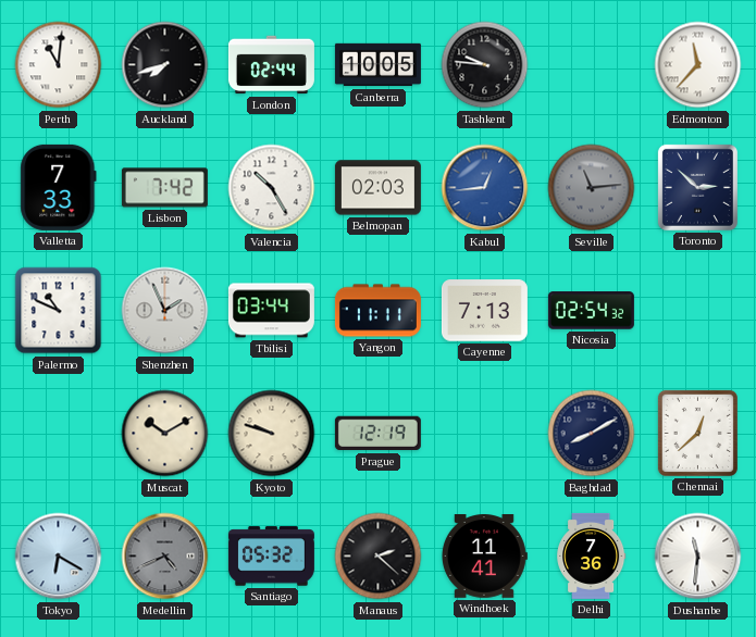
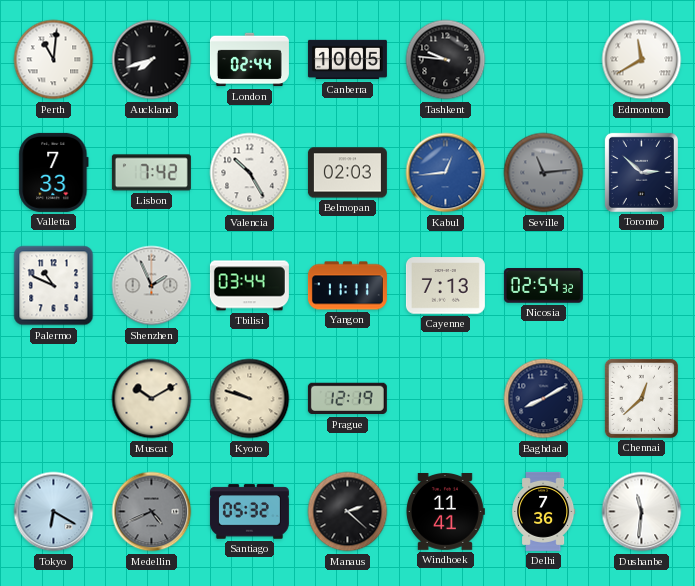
Edmonton: 11:37 -> 11:40
